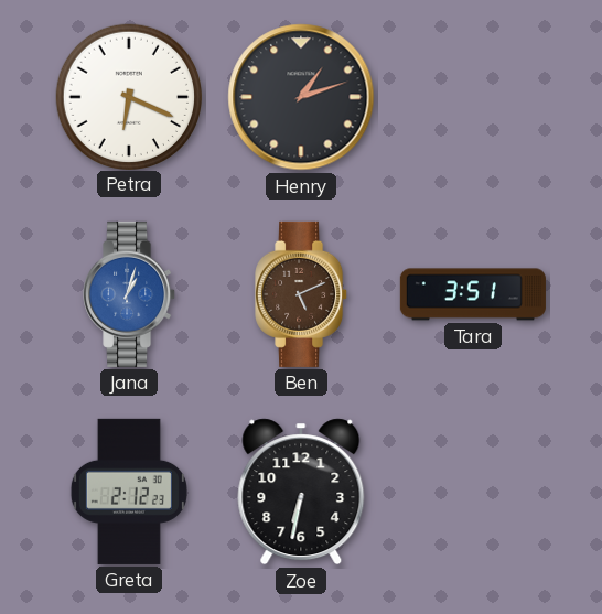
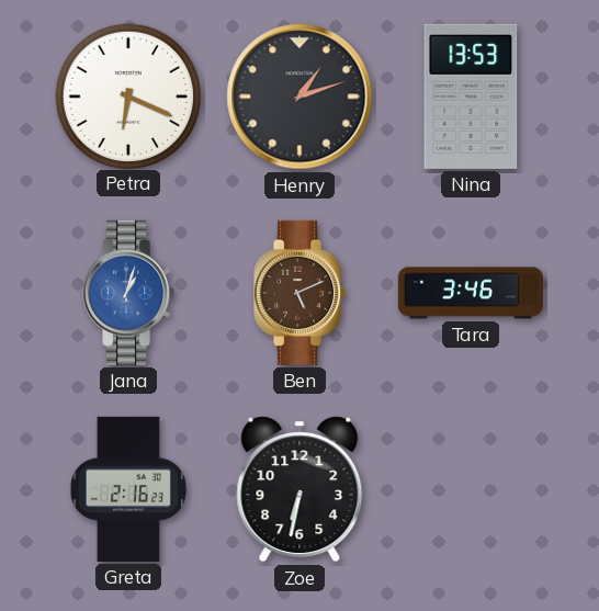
Nina: none -> 13:53
Tara: 3:51 -> 3:46
Greta: 2:12 -> 2:16
